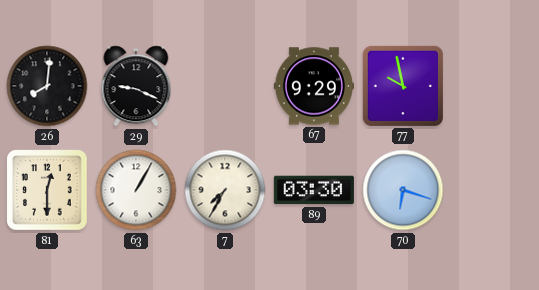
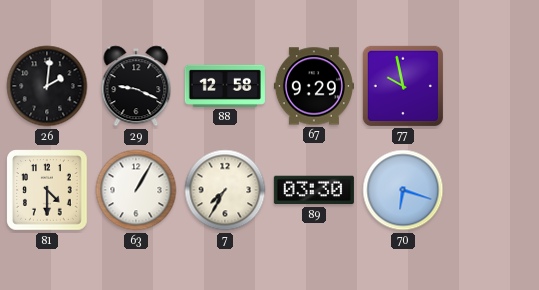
26: 8:01 -> 2:01
88: none -> 12:58
81: 12:30 -> 4:30
